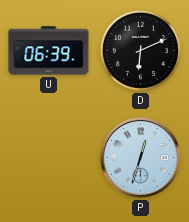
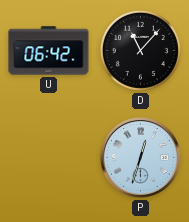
U: 06:39 -> 06:42
D: 6:11 -> 11:07
